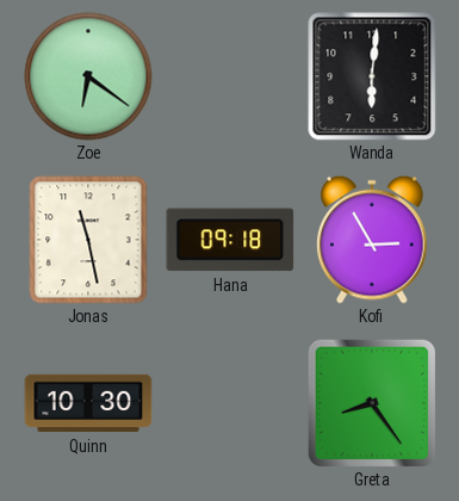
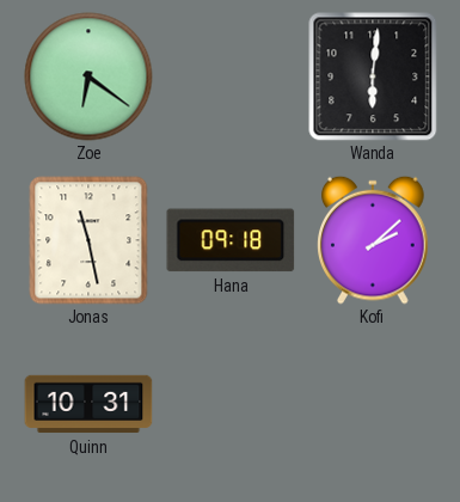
Kofi: 2:55 -> 2:08
Quinn: 10:30 -> 10:31
Greta: 8:24 -> none
